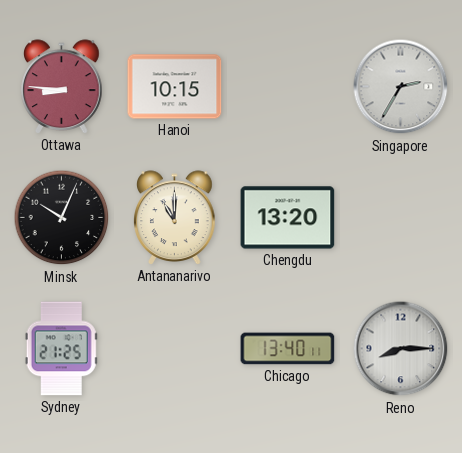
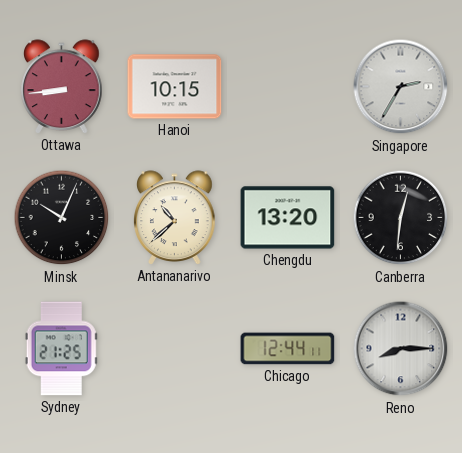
Ottawa: 8:46 -> 8:44
Antananarivo: 11:00 -> 10:38
Canberra: none -> 12:31
Chicago: 13:40 -> 12:44
